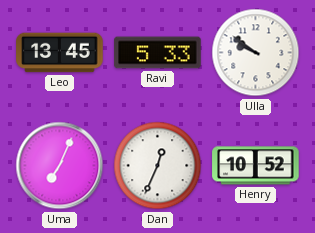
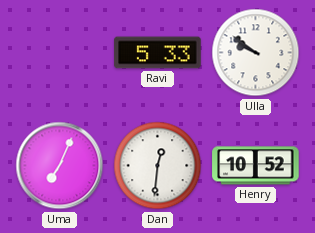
Leo: 13:45 -> none
Dan: 12:34 -> 12:31
